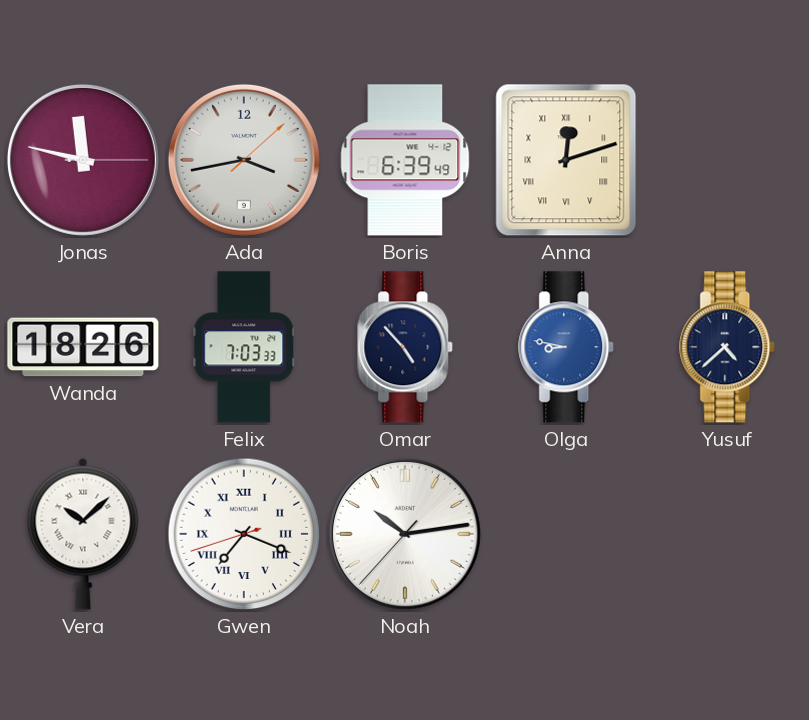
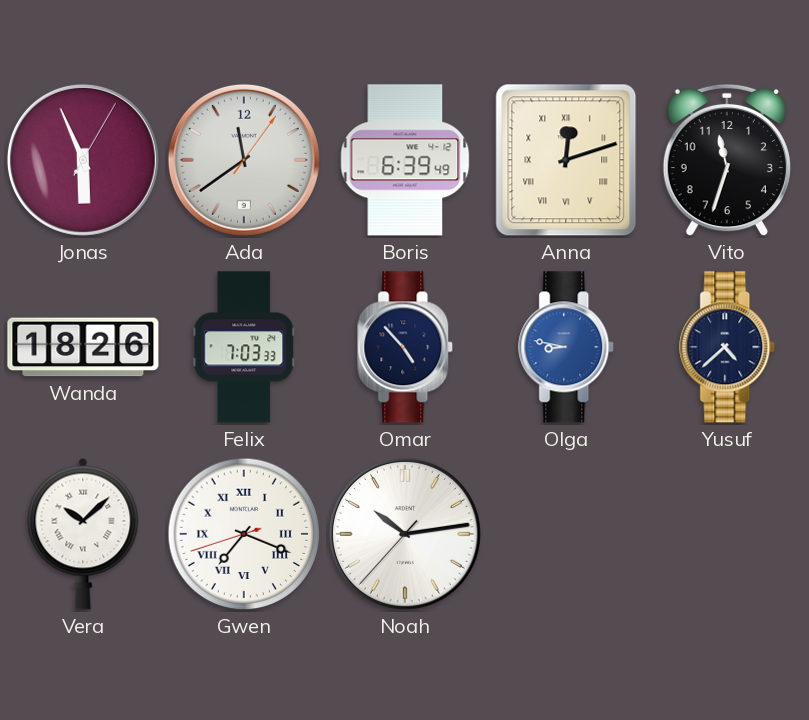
Jonas: 11:47 -> 5:56
Ada: 3:43 -> 11:39
Vito: none -> 11:33
